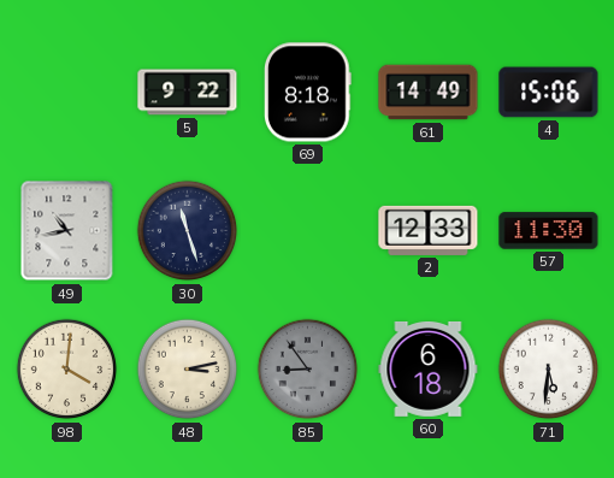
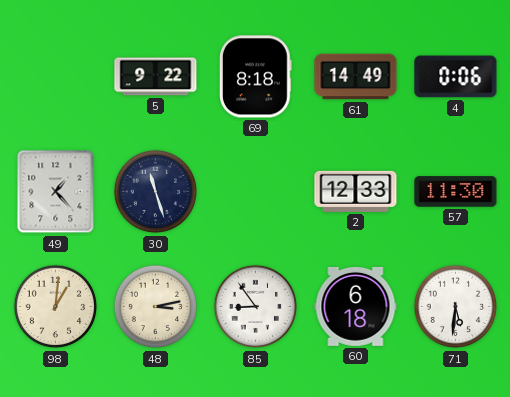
4: 15:06 -> 0:06
49: 10:43 -> 1:23
98: 4:01 -> 1:01
85 dial: grey -> white
